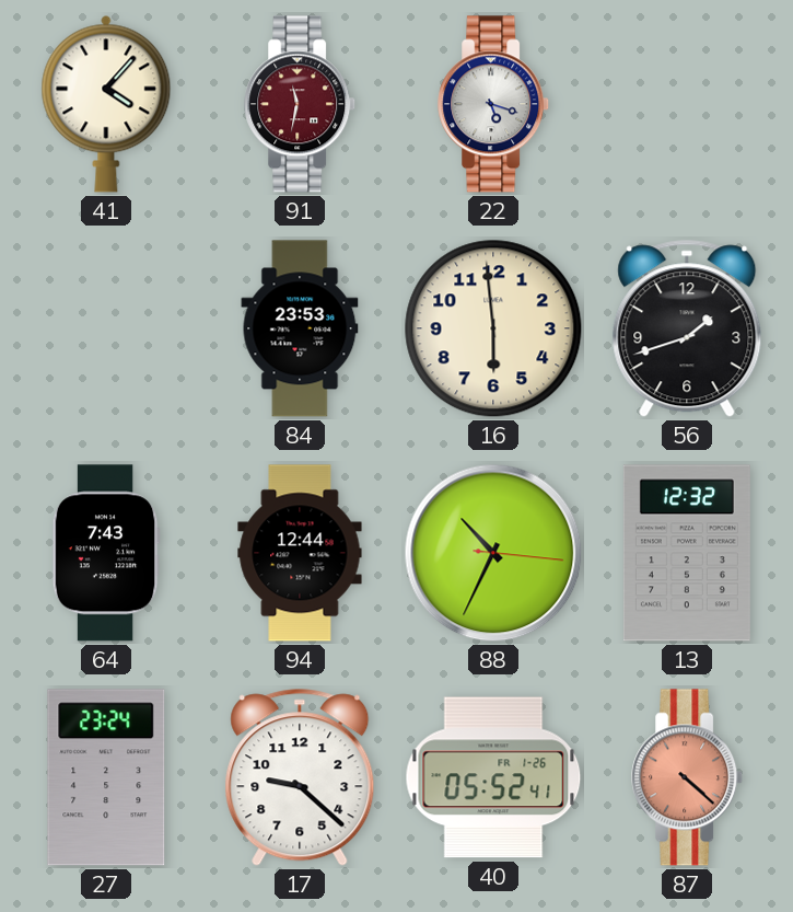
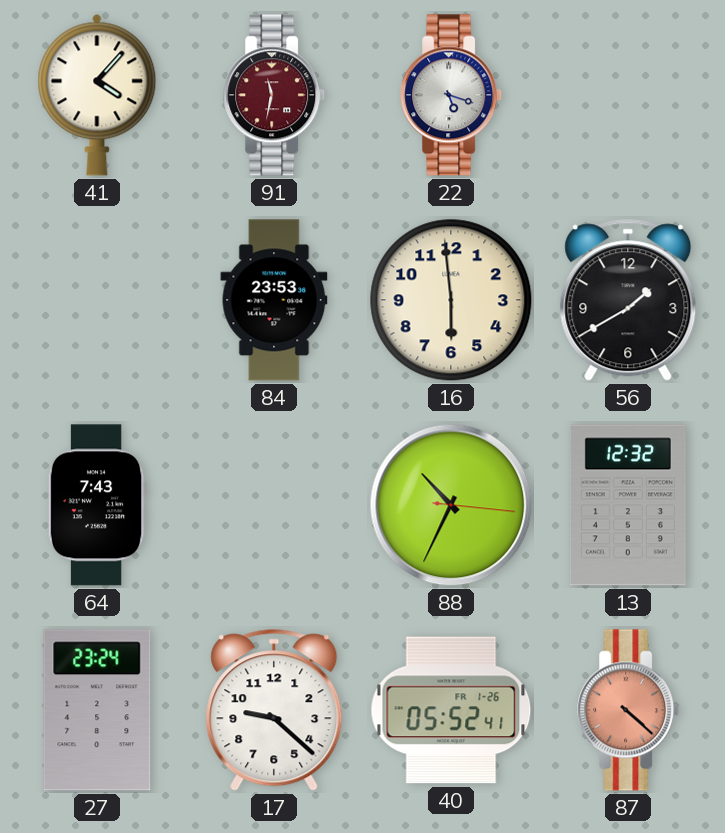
56: 1:42 -> 1:40
94: 12:44 -> none
